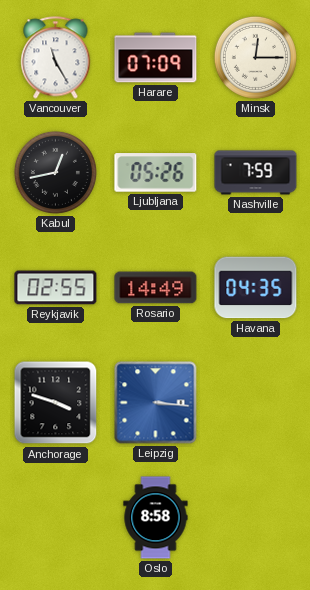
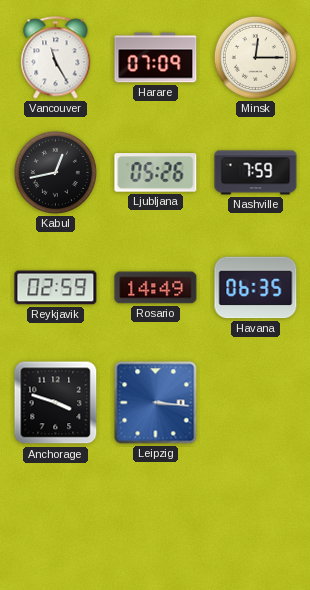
Reykjavik: 02:55 -> 02:59
Havana: 04:35 -> 06:35
Oslo: 8:58 -> none
